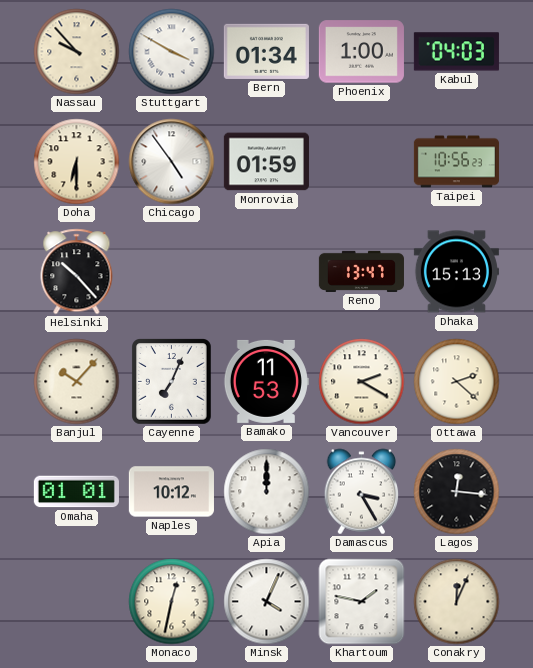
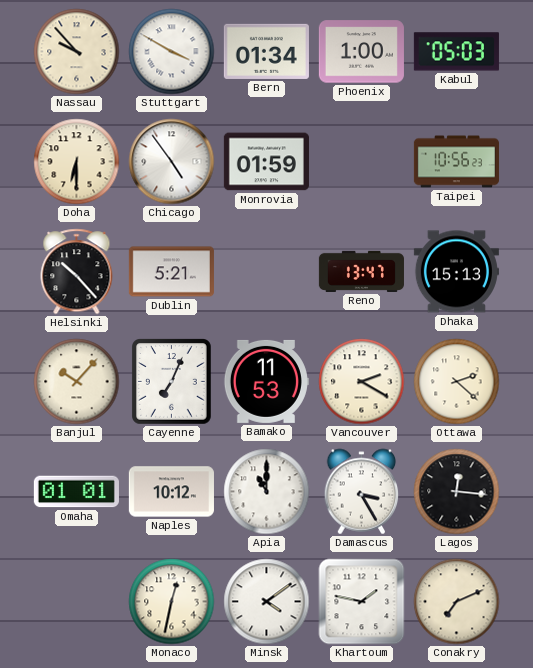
Kabul: 04:03 -> 05:03
Dublin: none -> 5:21
Apia: 12:00 -> 11:00
Minsk: 4:04 -> 4:09
Conakry: 12:04 -> 7:11
